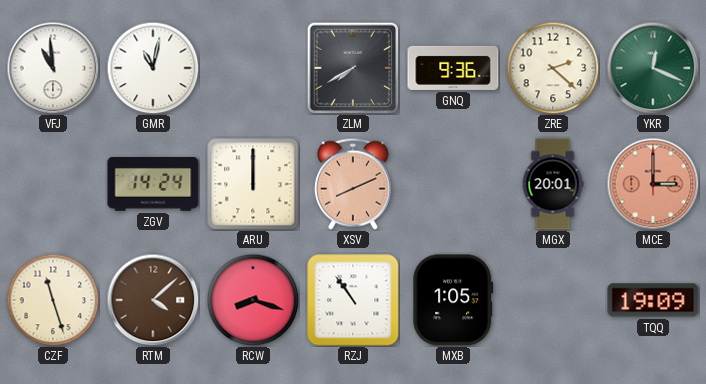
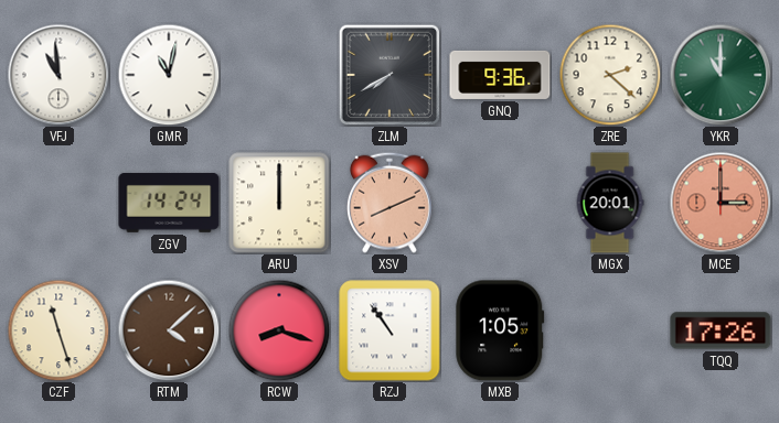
YKR: 12:19 -> 11:00
TQQ: 19:09 -> 17:26
